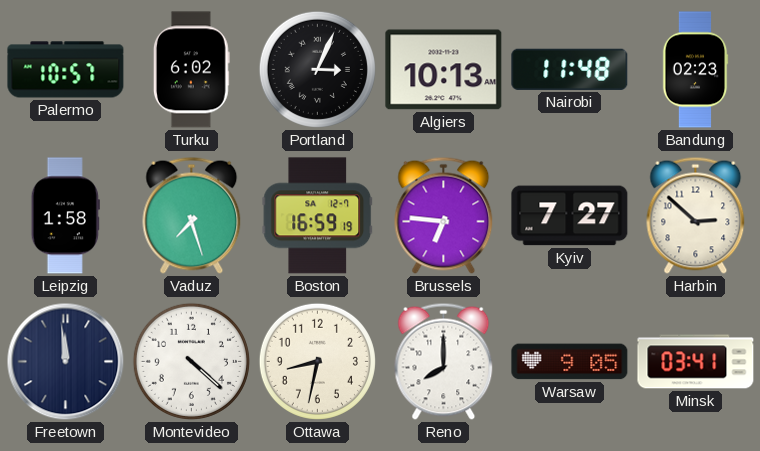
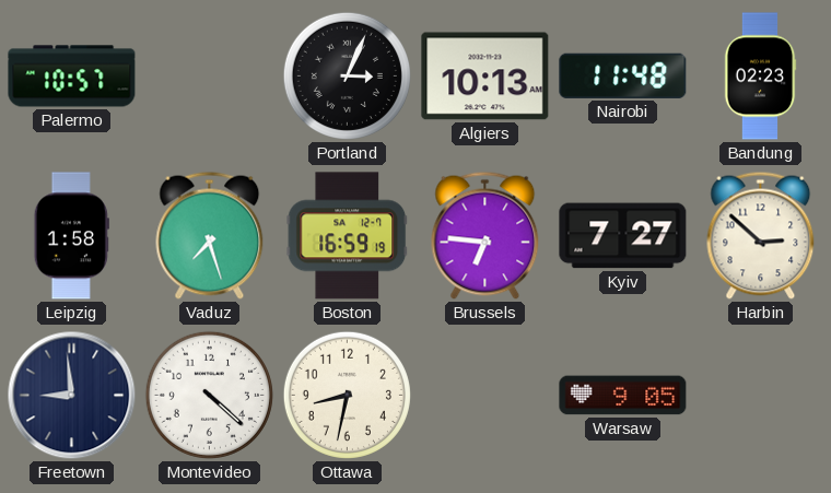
Turku: 6:02 -> none
Freetown: 11:59 -> 8:59
Reno: 8:00 -> none
Minsk: 03:41 -> none
